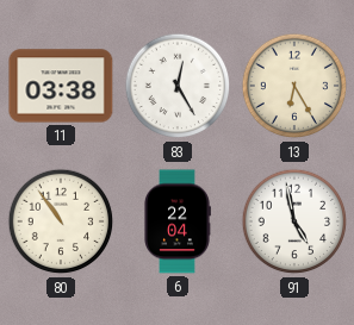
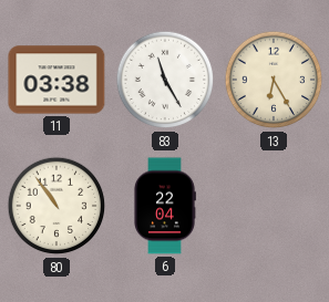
83: 12:25 -> 11:25
91: 4:58 -> none
